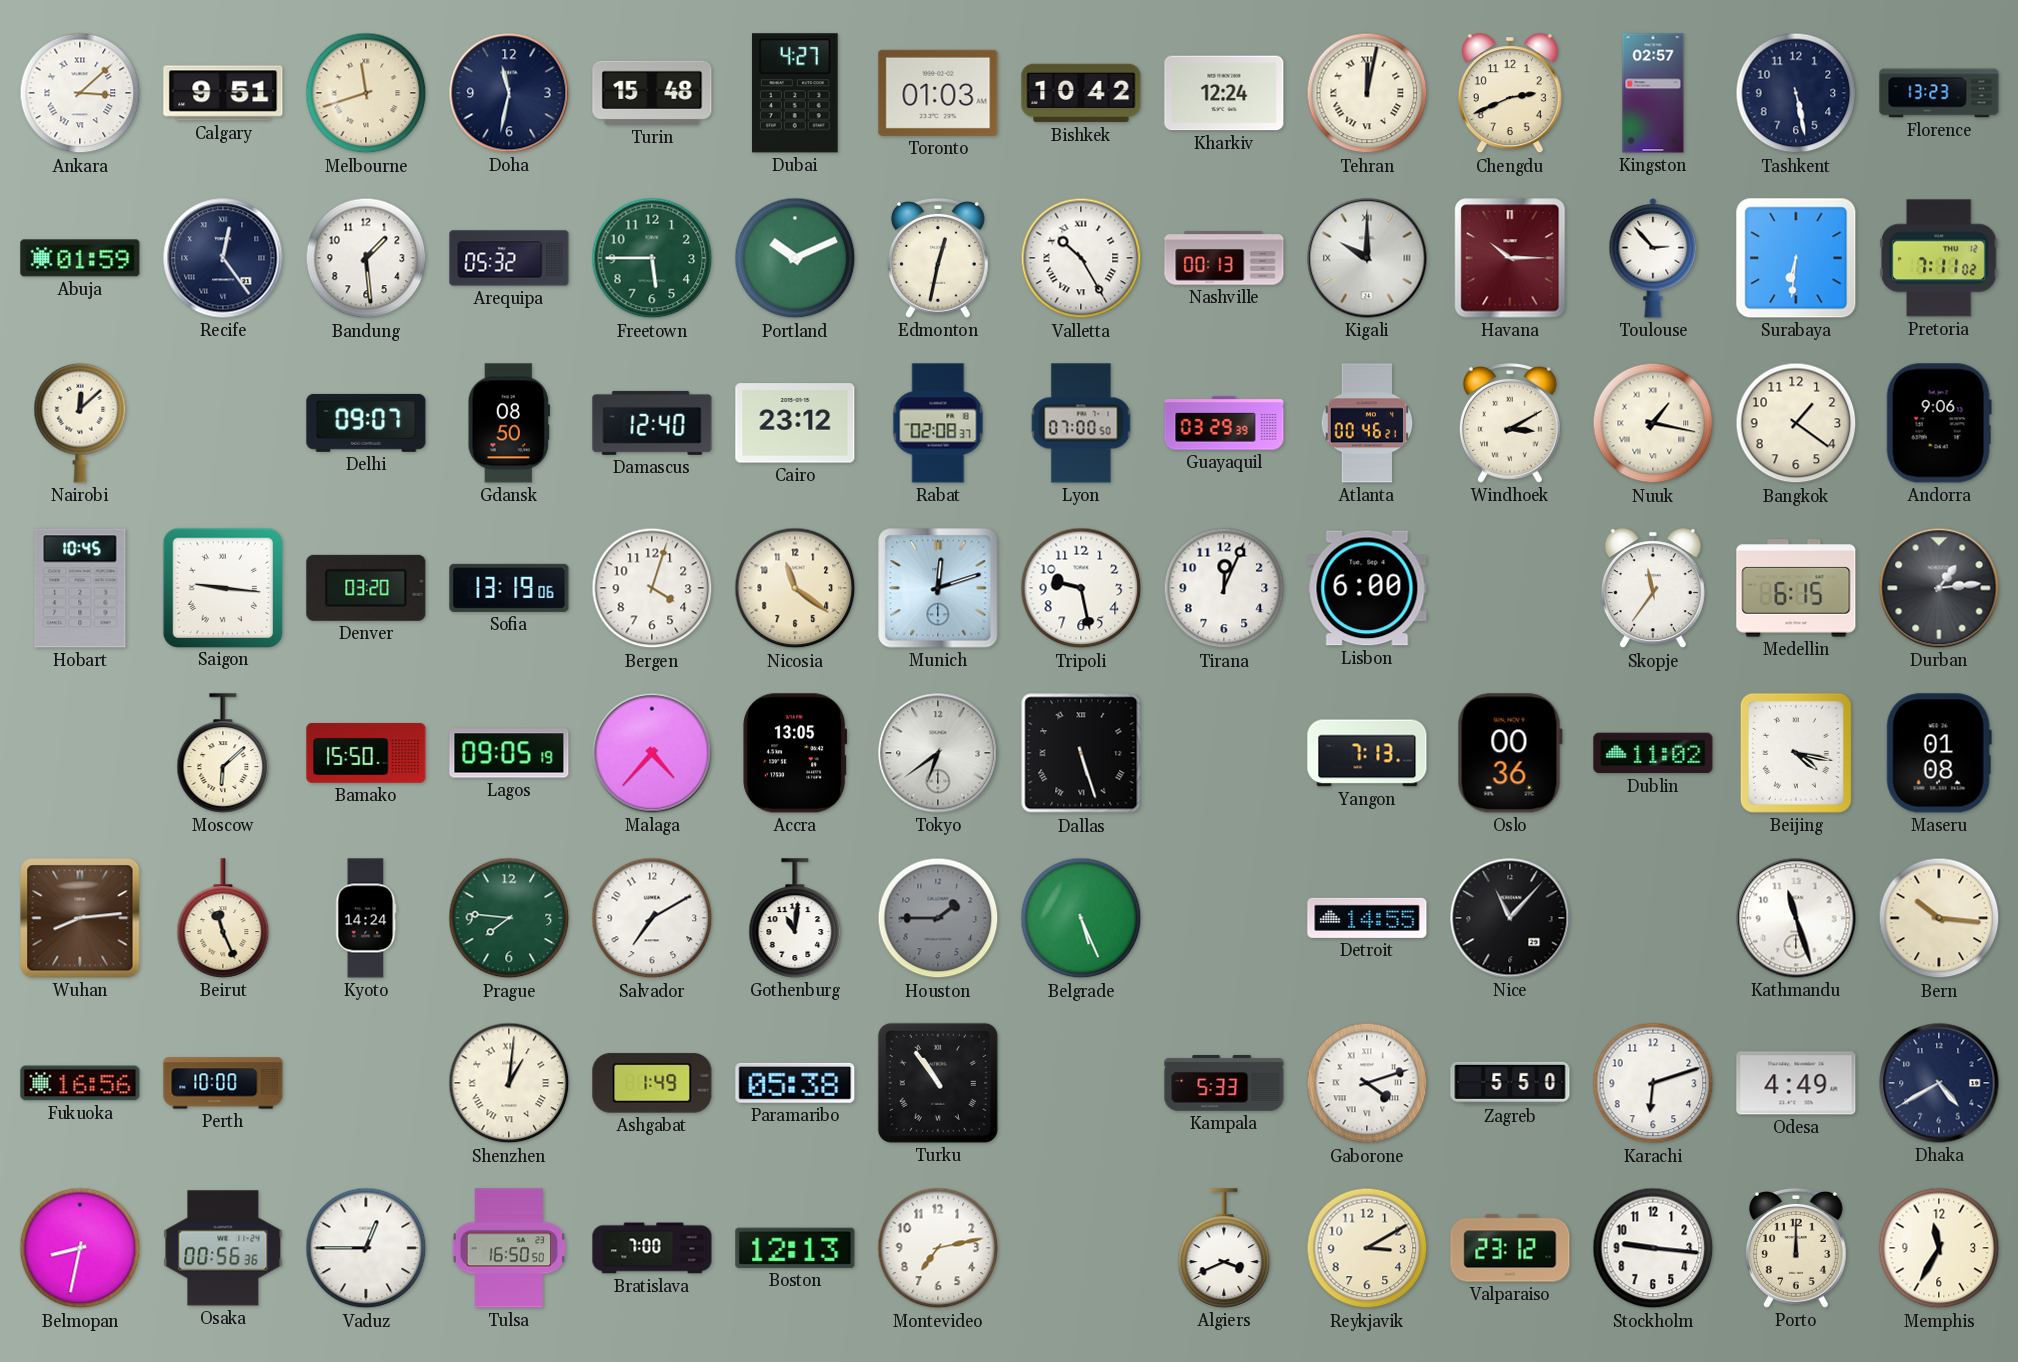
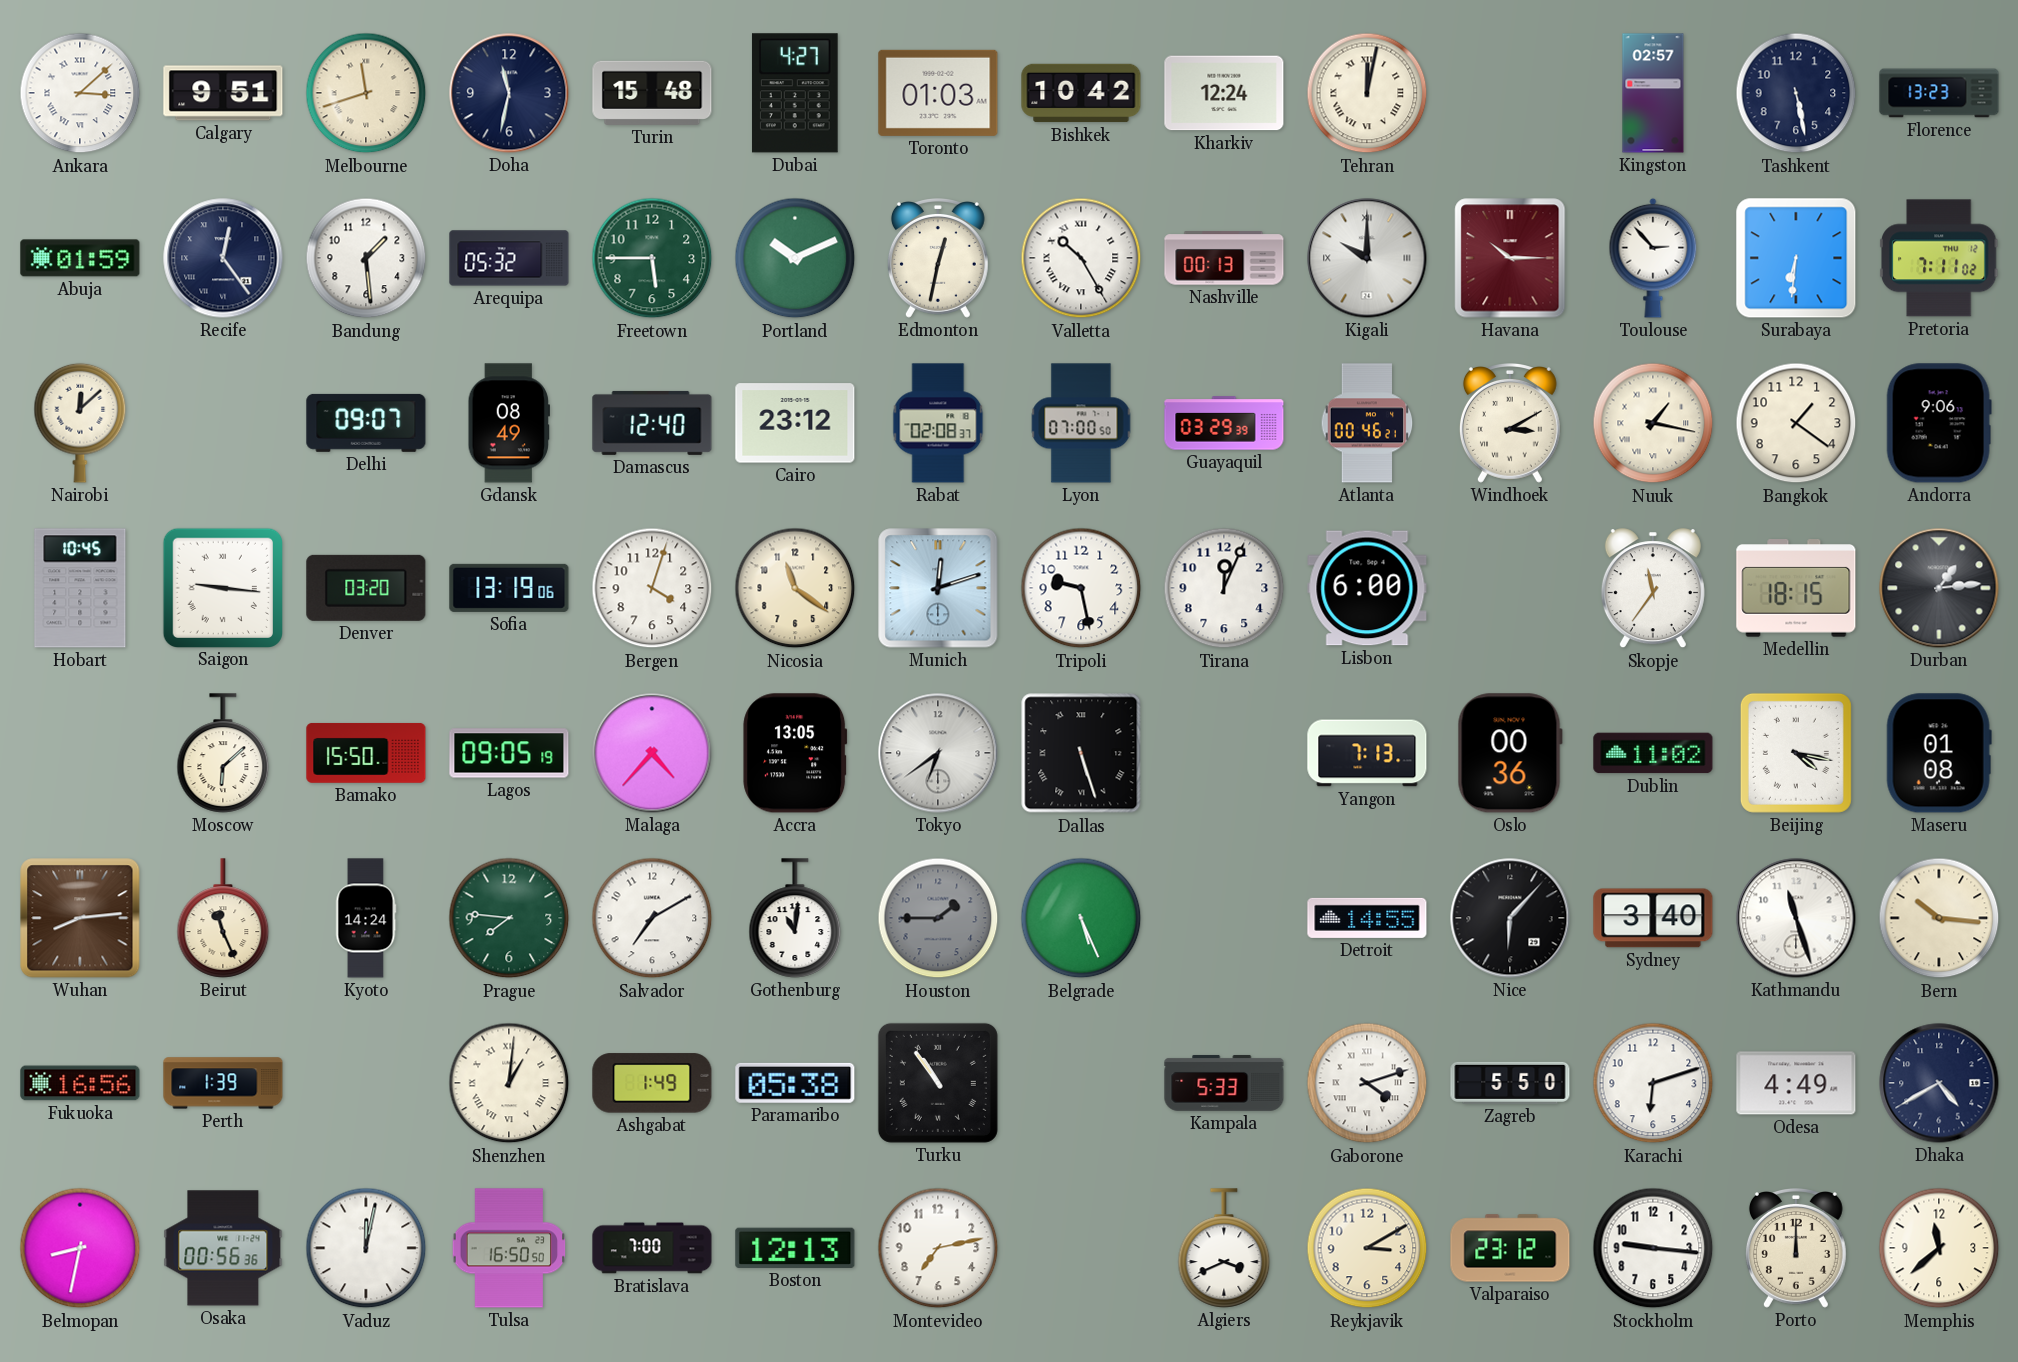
Chengdu: 2:41 -> none
Gdansk: 08:50 -> 08:49
Medellin: 6:15 -> 18:15
Nice: 11:07 -> 6:07
Sydney: none -> 3:40
Perth: 10:00 -> 1:39
Vaduz: 12:45 -> 12:02
Memphis: 11:35 -> 11:38
